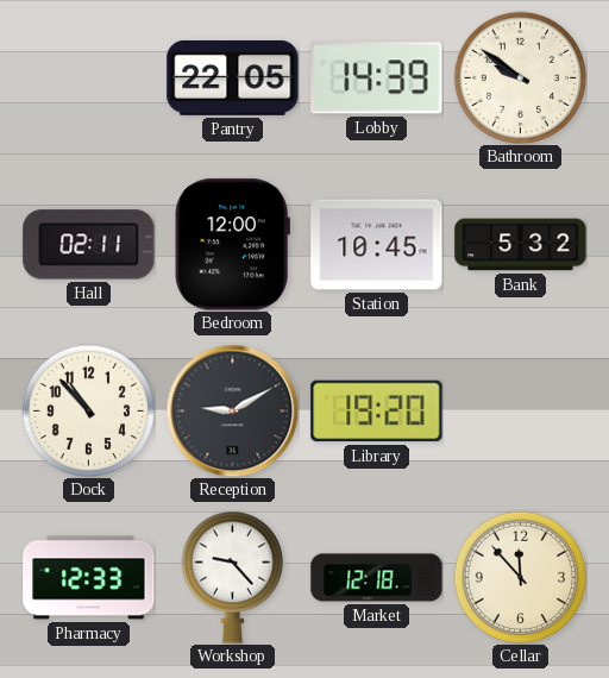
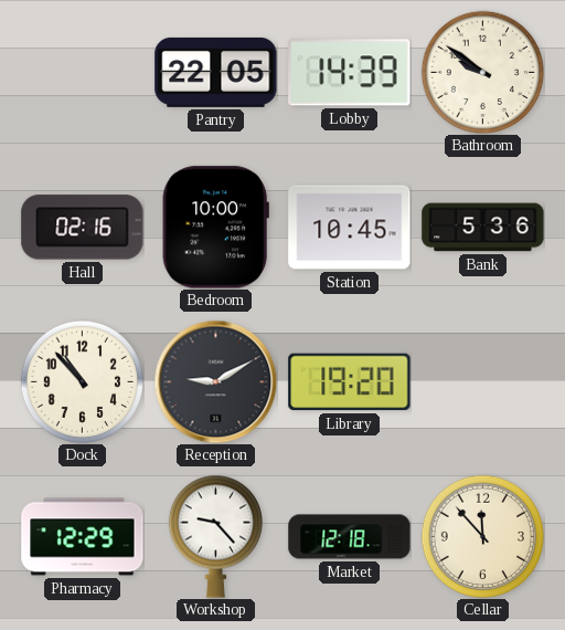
Hall: 02:11 -> 02:16
Bedroom: 12:00 -> 10:00
Bank: 5:32 -> 5:36
Pharmacy: 12:33 -> 12:29
